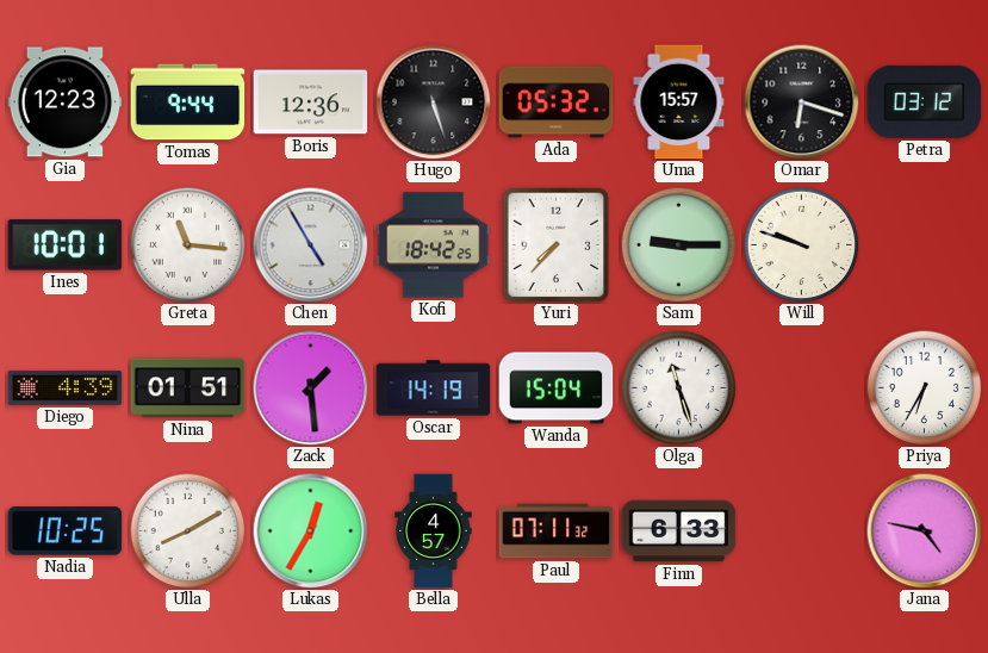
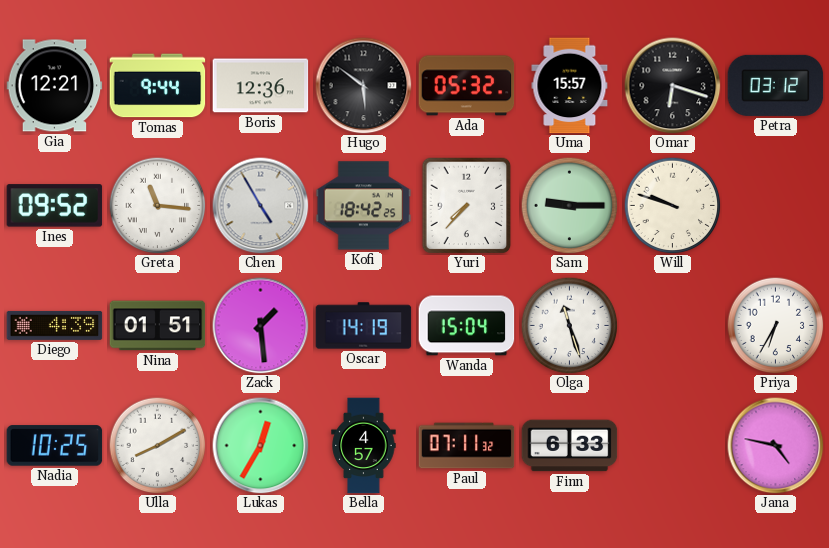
Gia: 12:23 -> 12:21
Hugo: 5:27 -> 5:51
Ines: 10:01 -> 09:52
